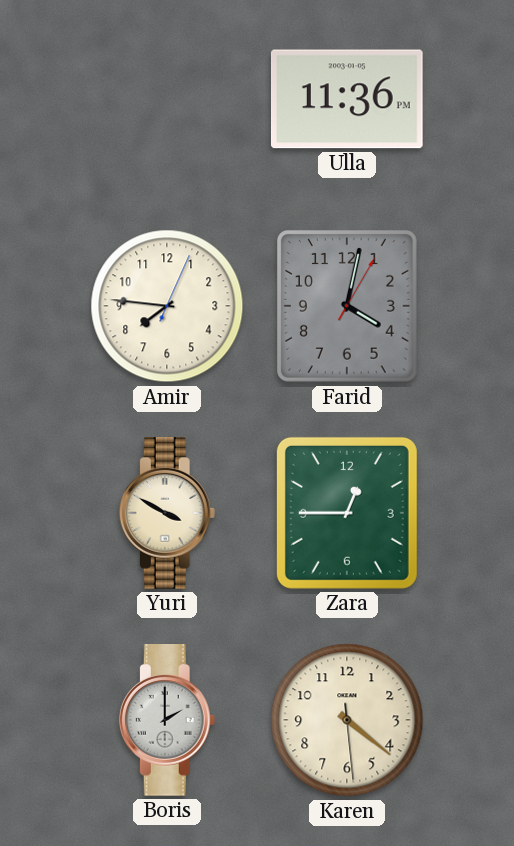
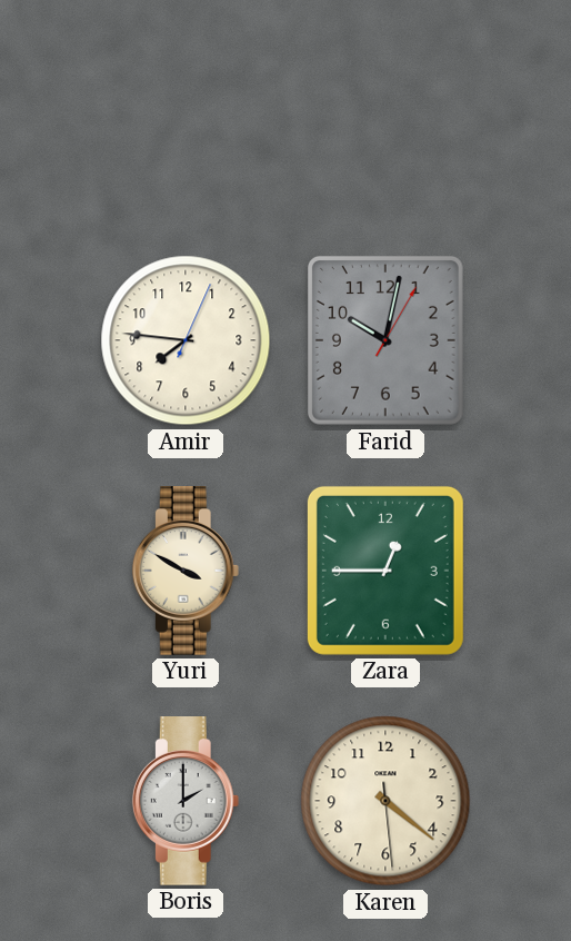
Ulla: 11:36 -> none
Farid: 4:02 -> 10:02
